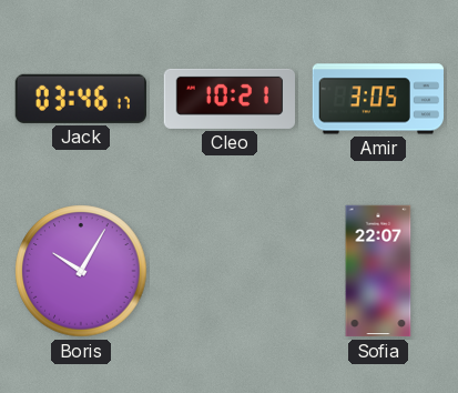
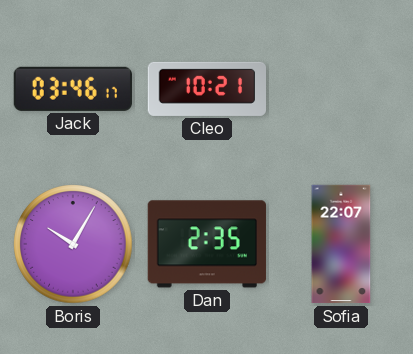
Amir: 3:05 -> none
Dan: none -> 2:35
